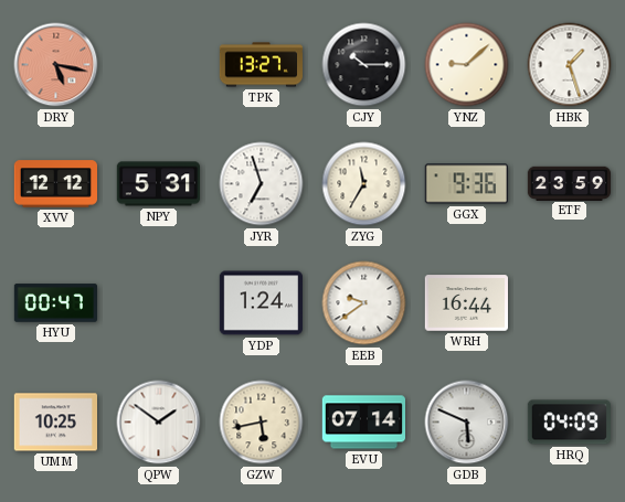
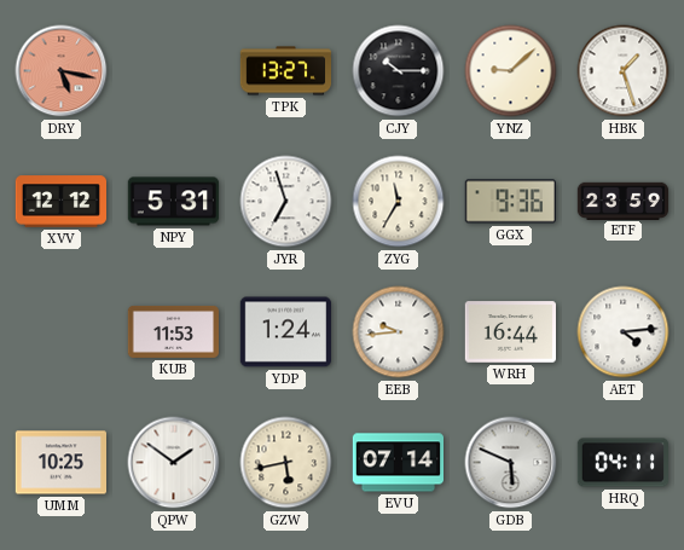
HYU: 00:47 -> none
KUB: none -> 11:53
EEB: 9:39 -> 9:44
AET: none -> 4:14
HRQ: 04:09 -> 04:11
